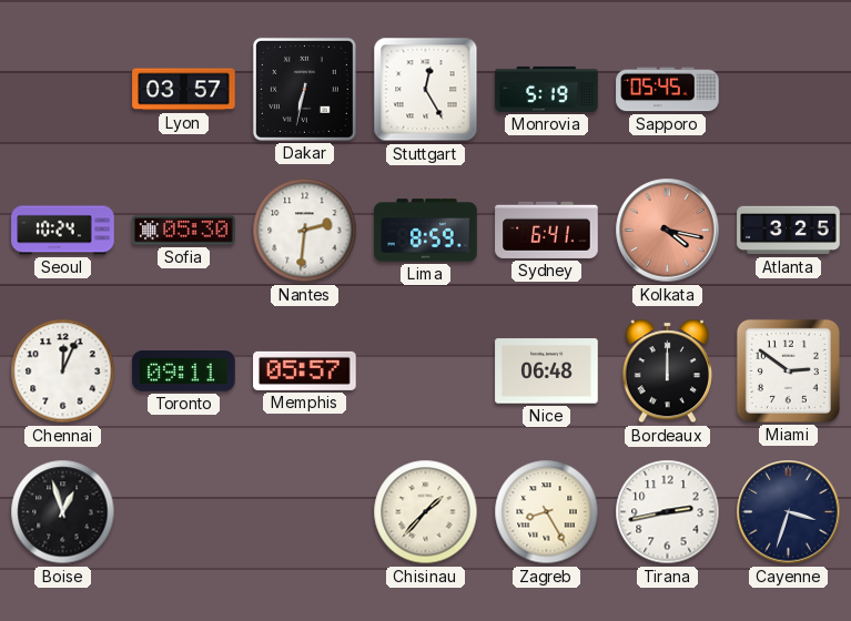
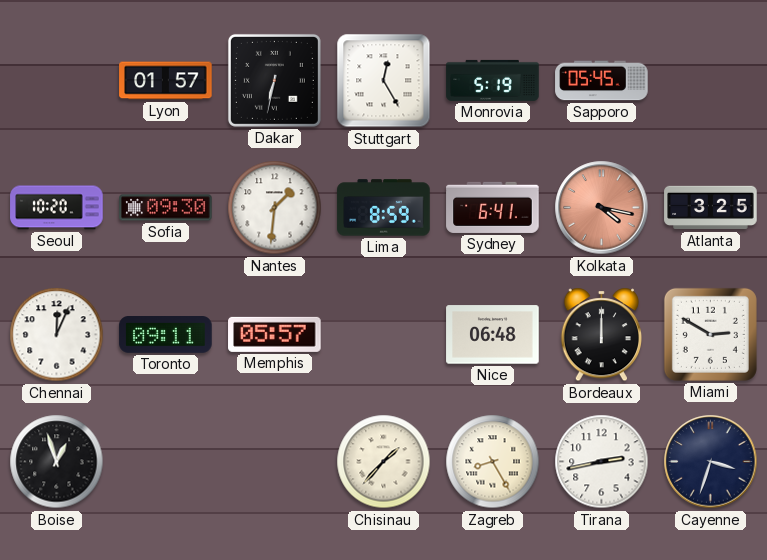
Lyon: 03:57 -> 01:57
Seoul: 10:24 -> 10:20
Sofia: 05:30 -> 09:30
Nantes: 2:31 -> 1:31
Miami: 2:51 -> 2:50
